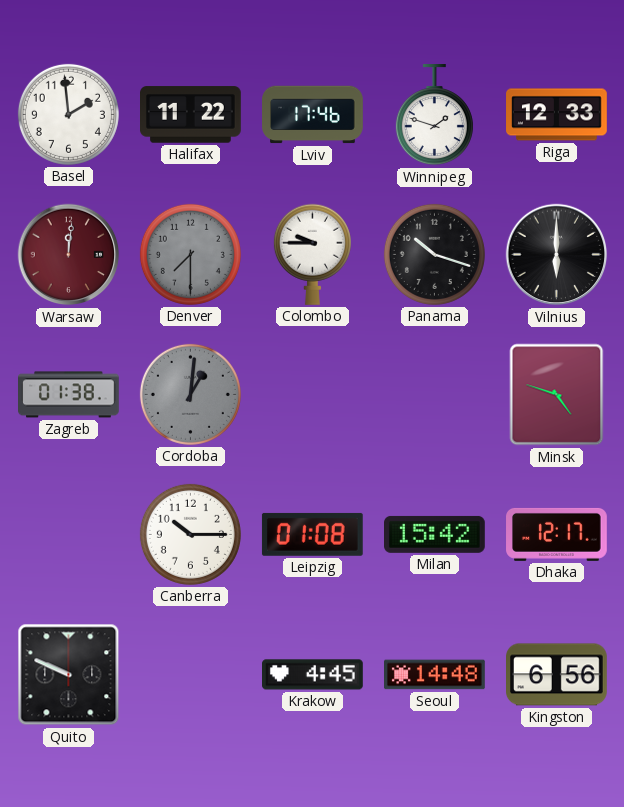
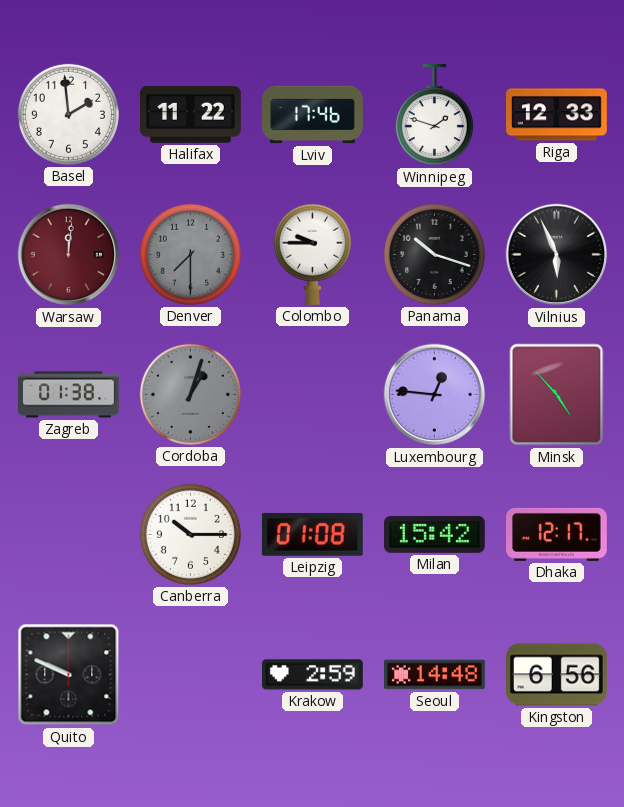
Vilnius: 6:00 -> 5:56
Cordoba: 1:01 -> 1:03
Luxembourg: none -> 12:46
Minsk: 4:48 -> 4:53
Krakow: 4:45 -> 2:59
